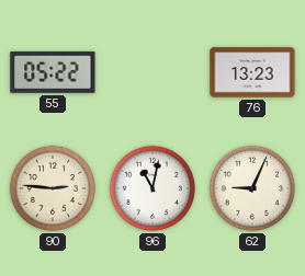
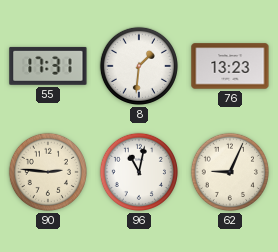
55: 05:22 -> 17:31
8: none -> 1:31
